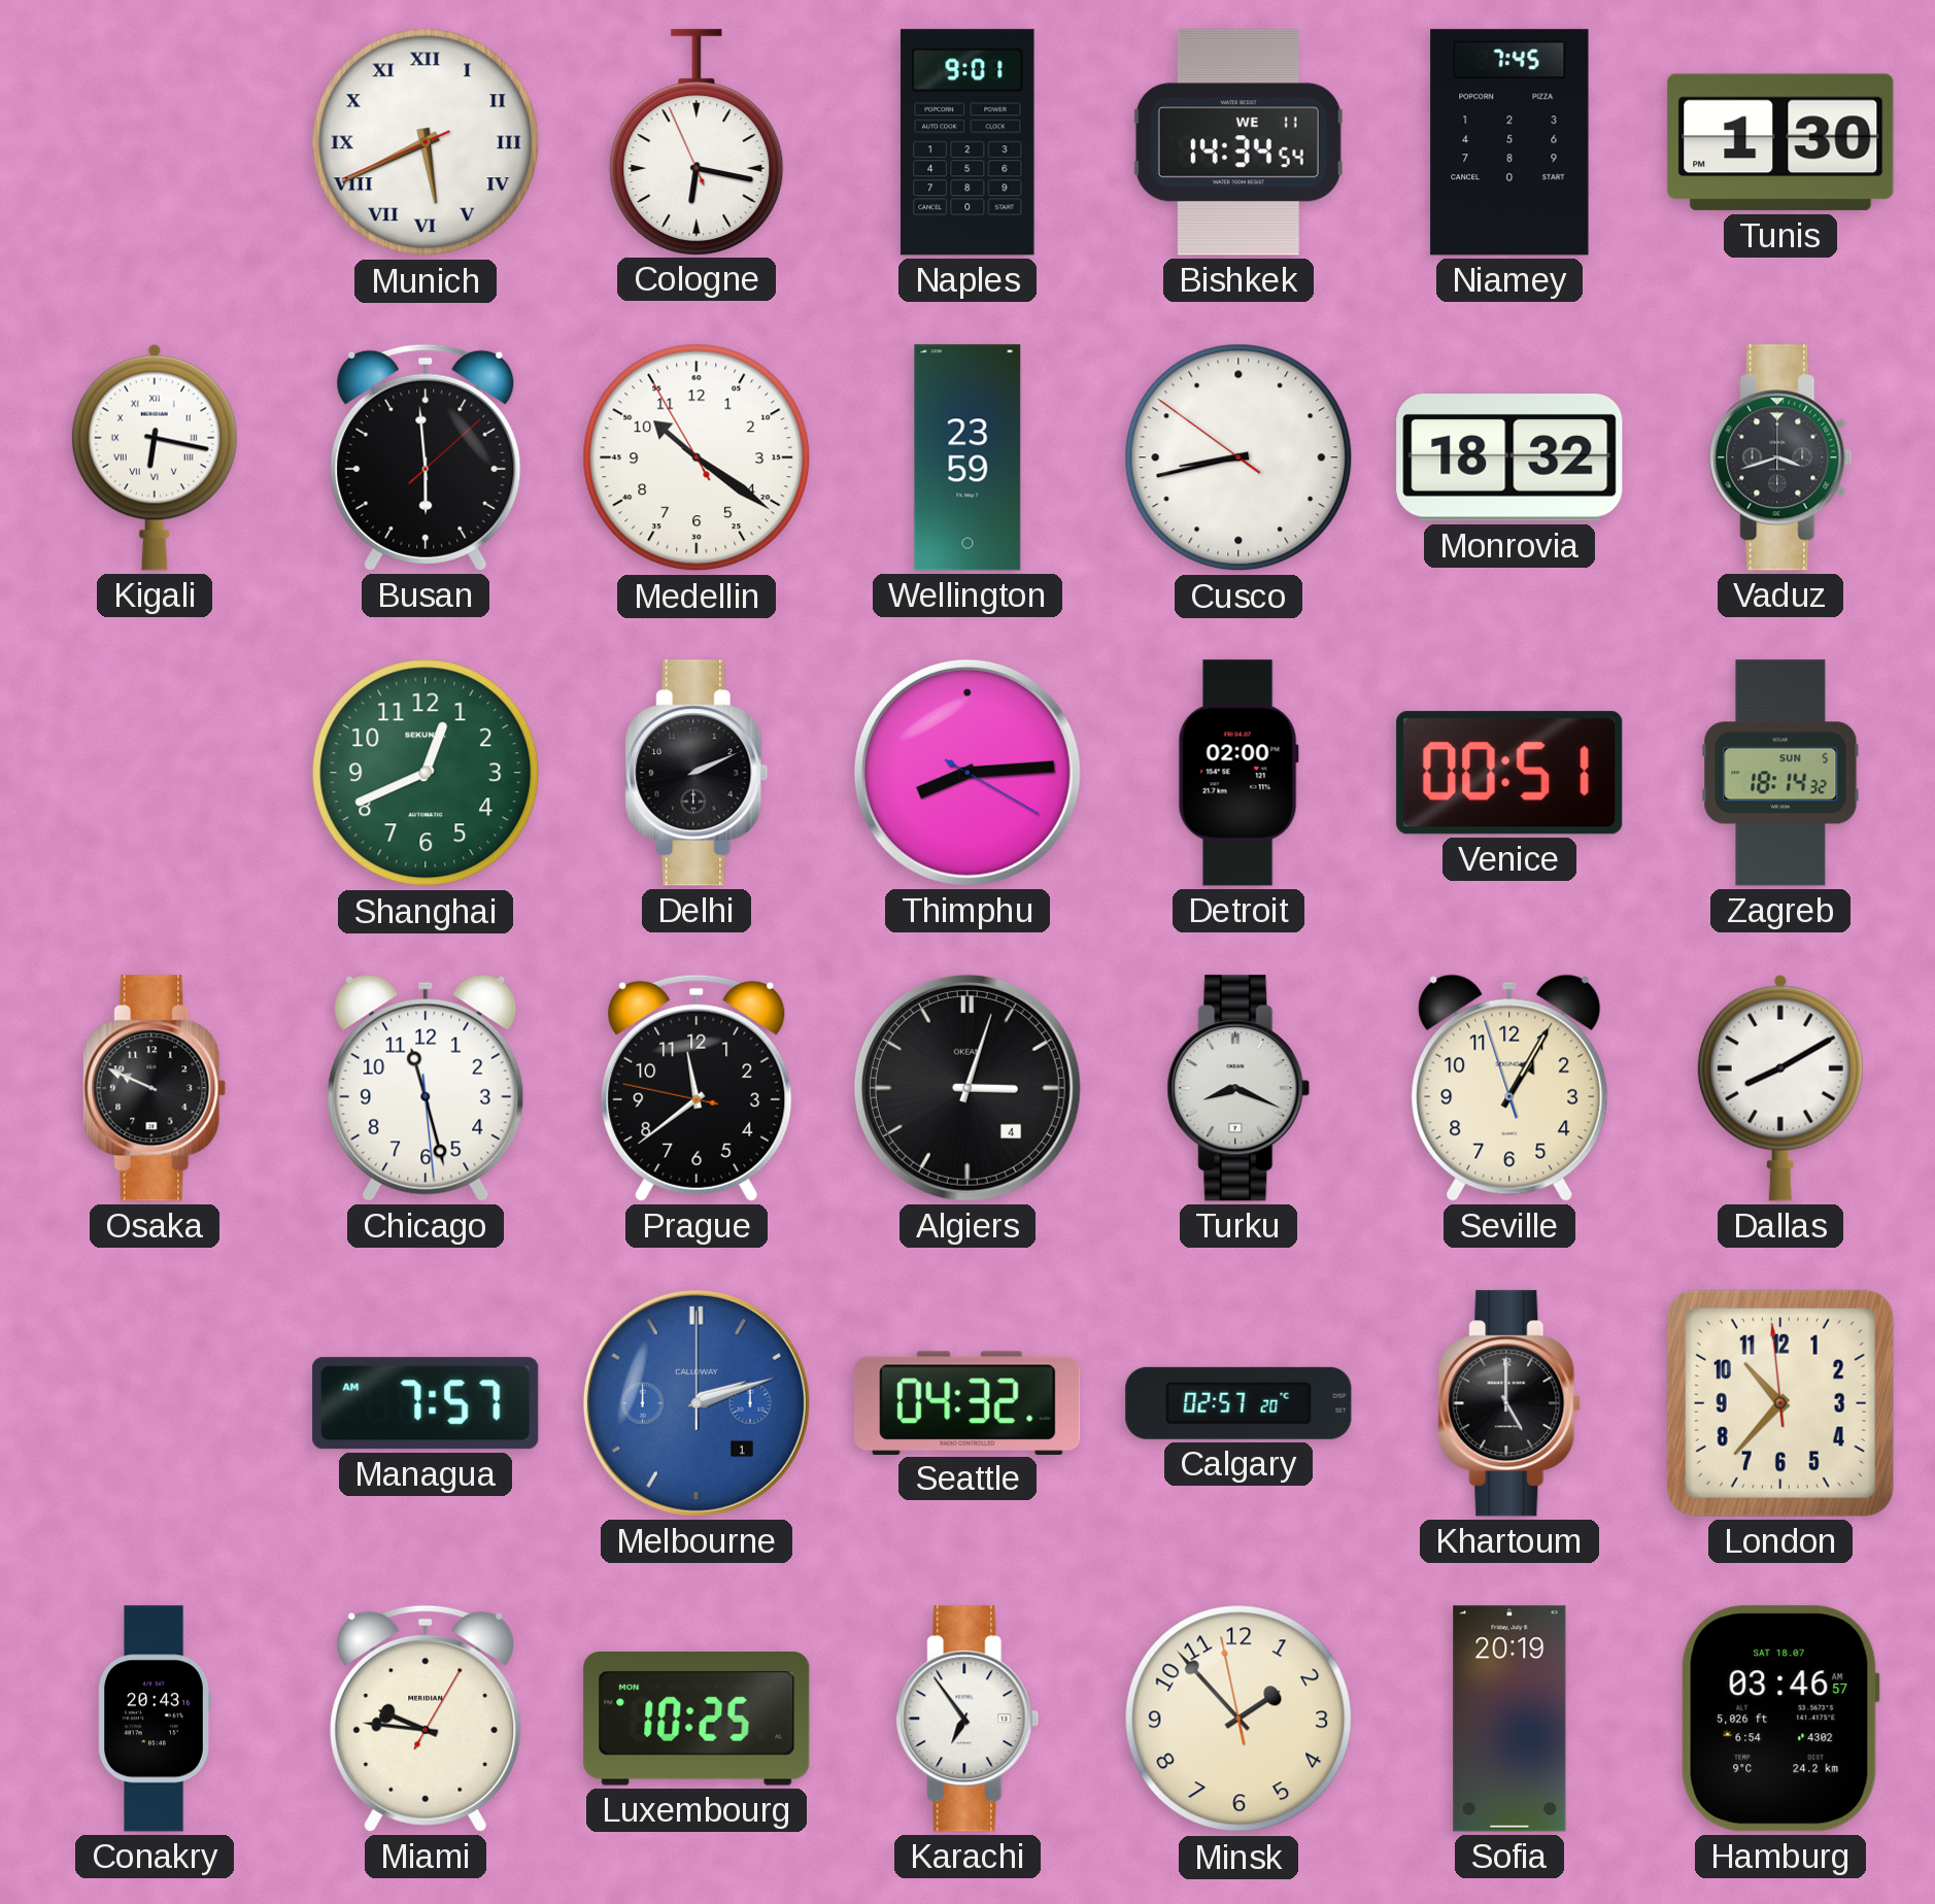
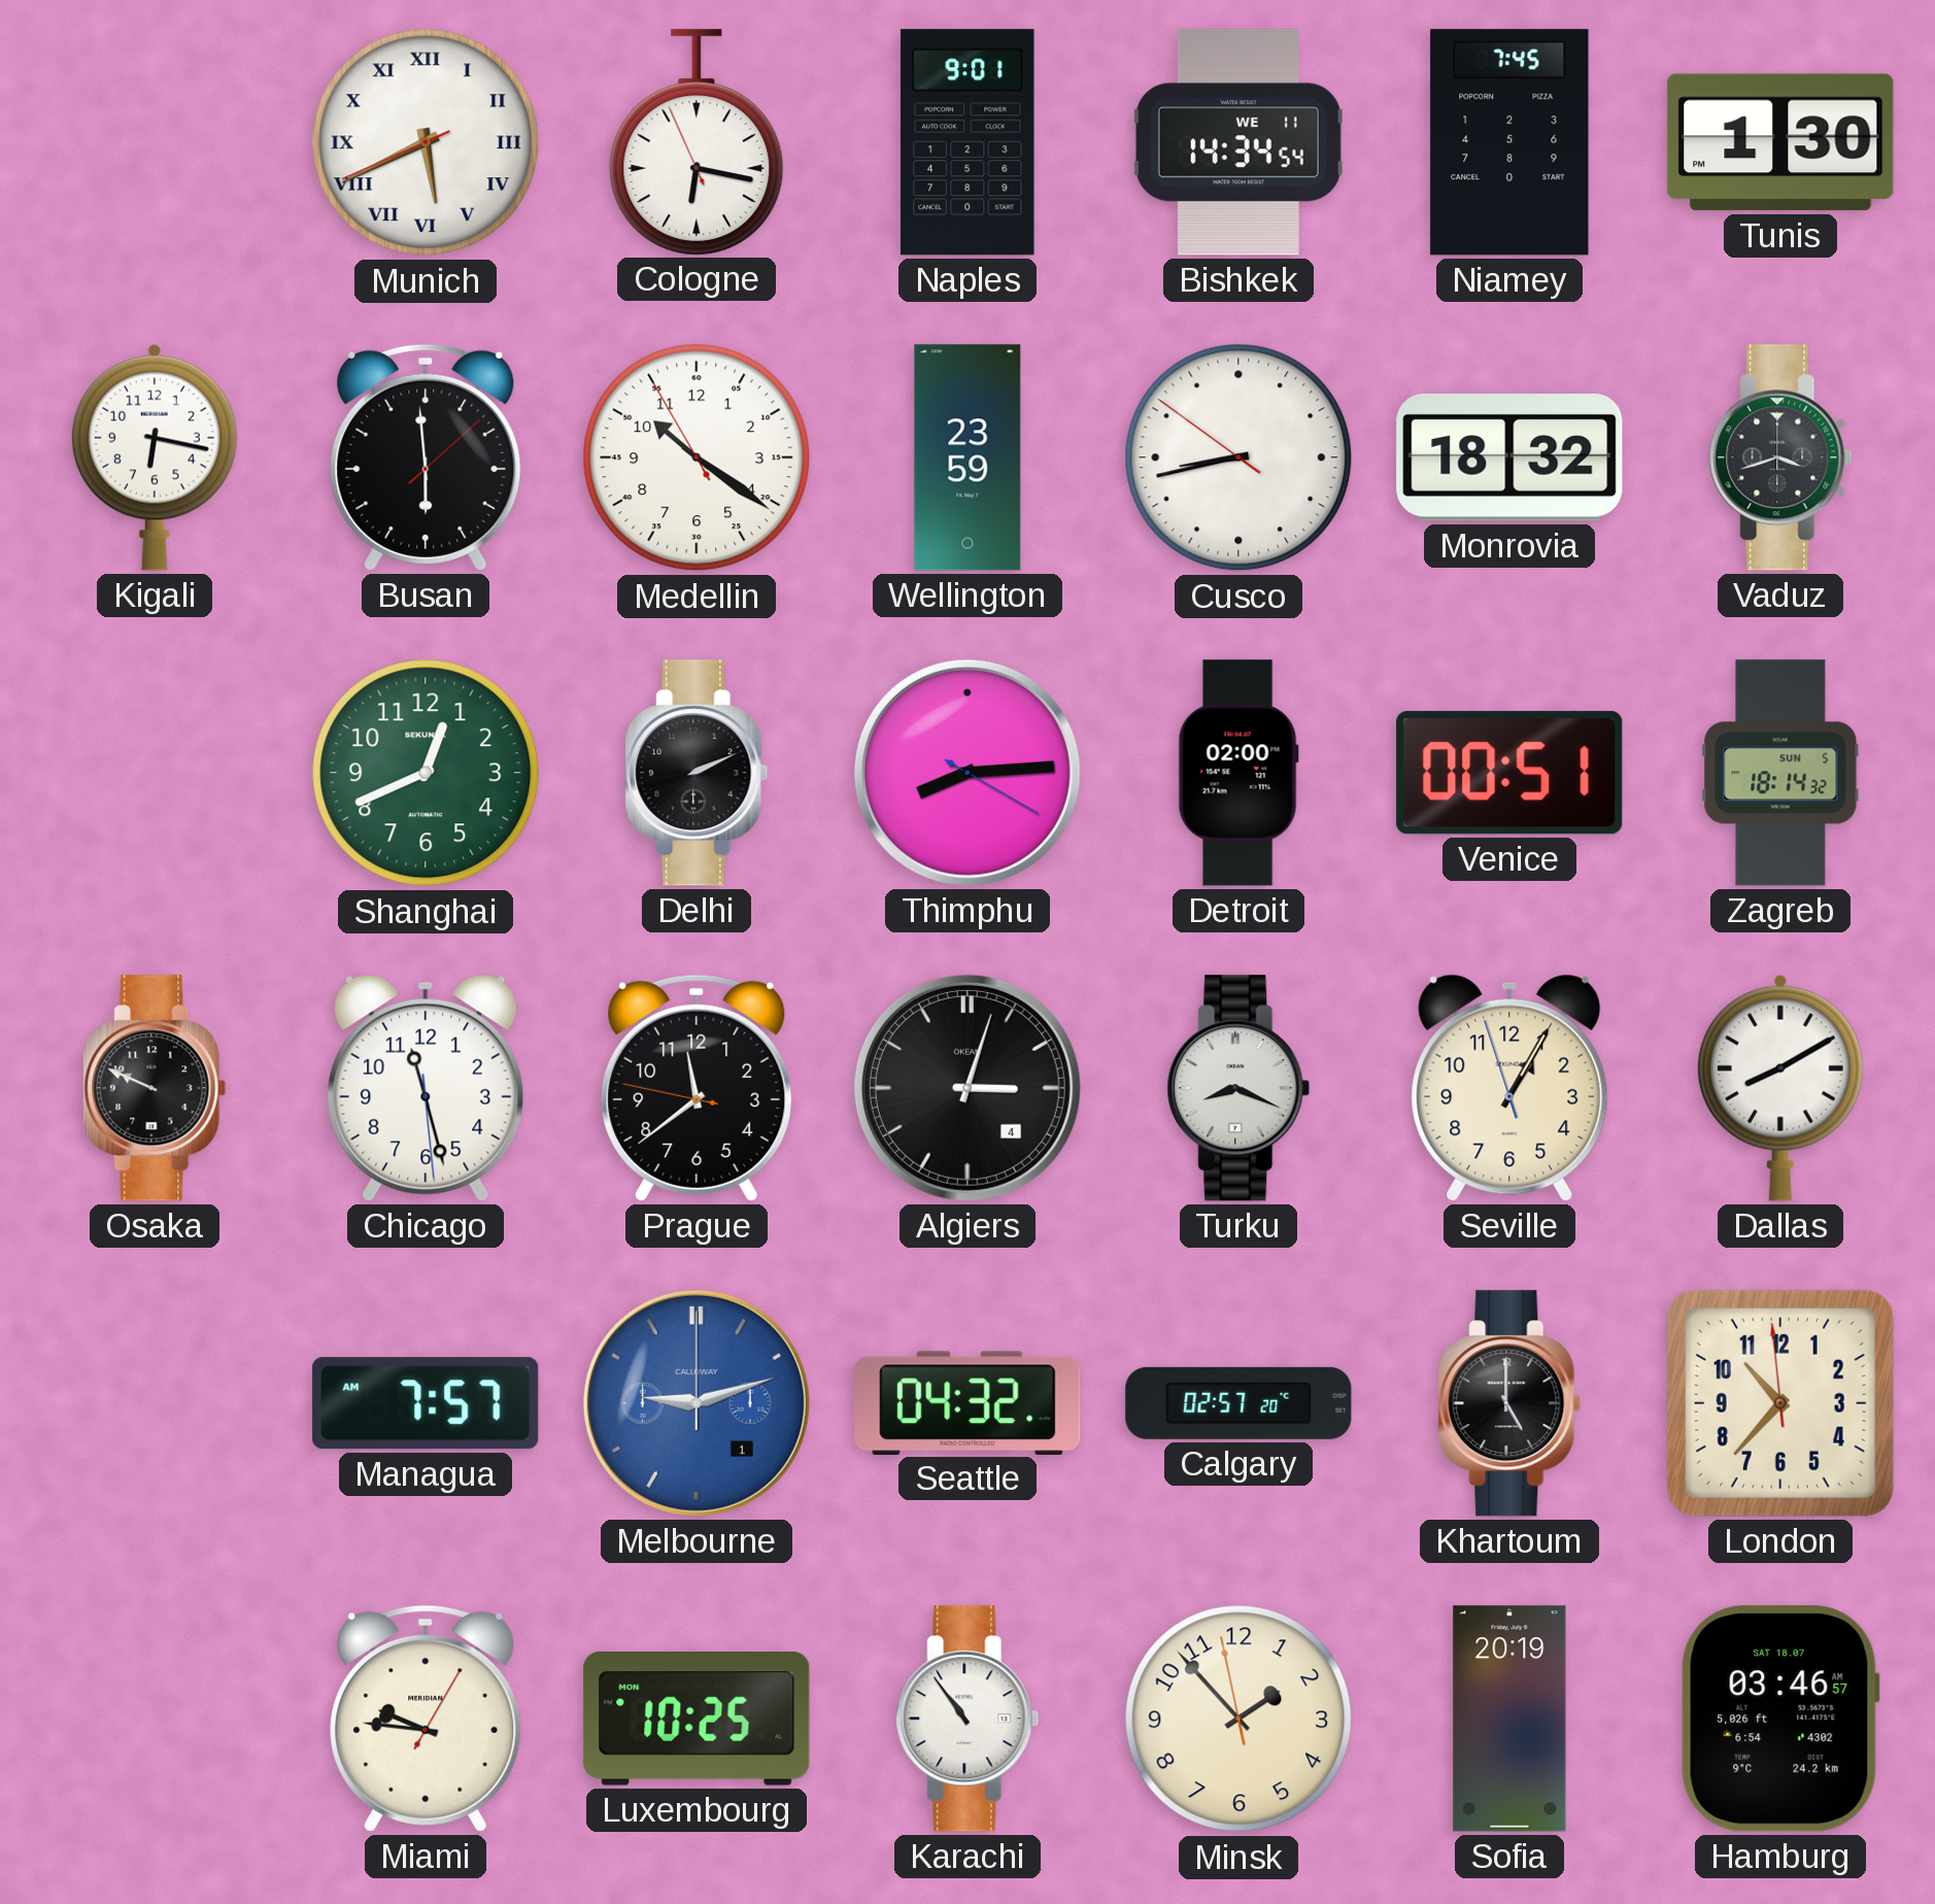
Kigali numerals: Roman -> Arabic
Melbourne: 2:12 -> 9:12
Conakry: 20:43 -> none
Karachi: 6:54 -> 10:54
